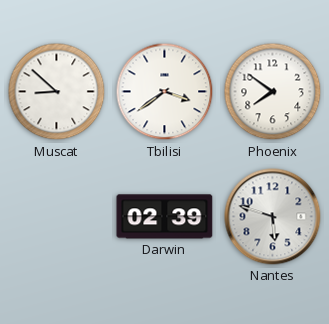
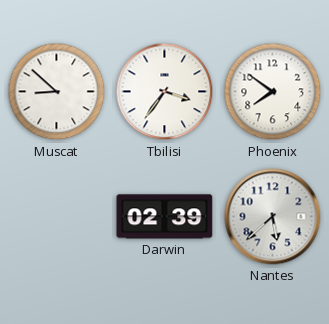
Tbilisi: 3:39 -> 3:36
Nantes: 5:48 -> 5:38
